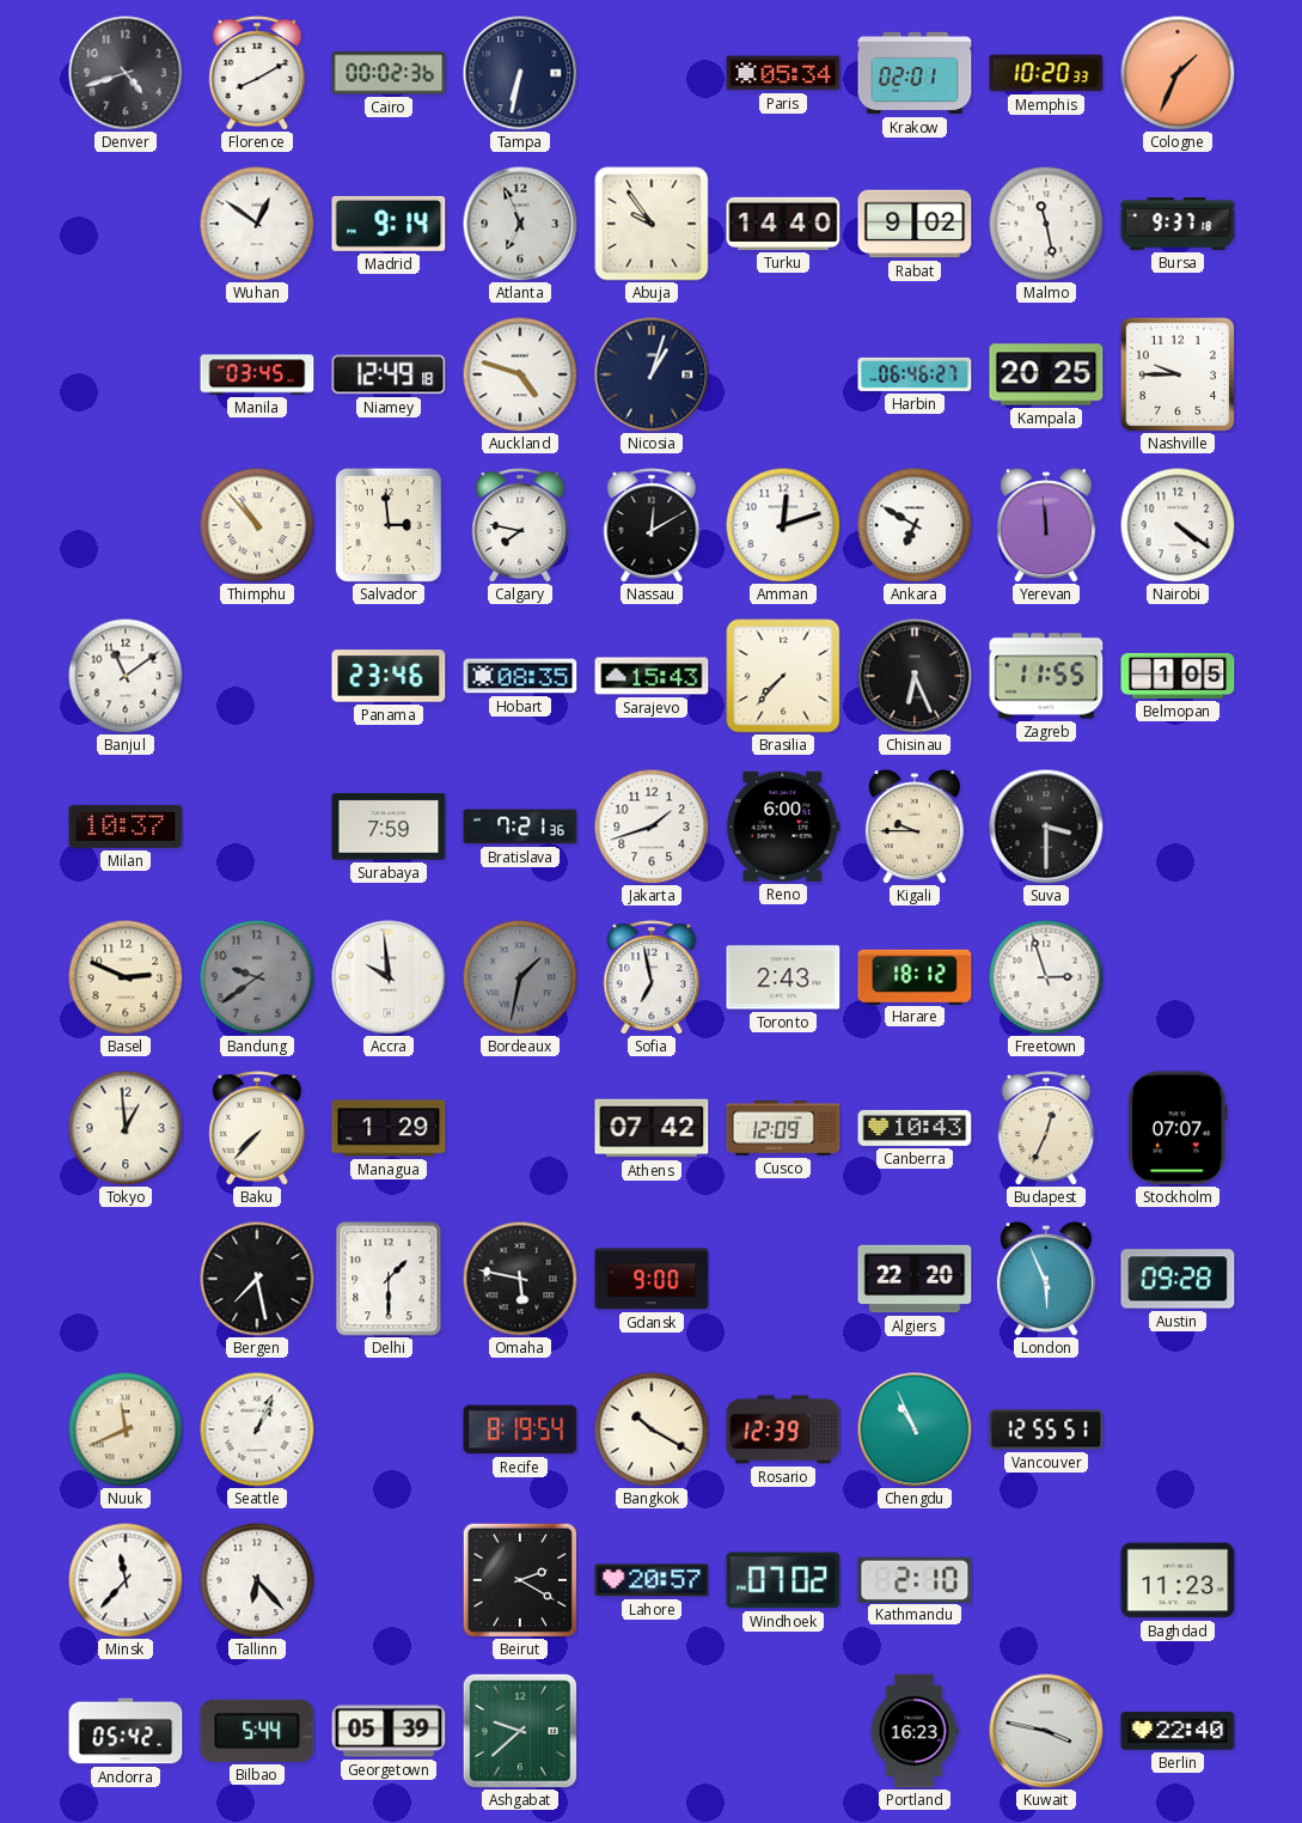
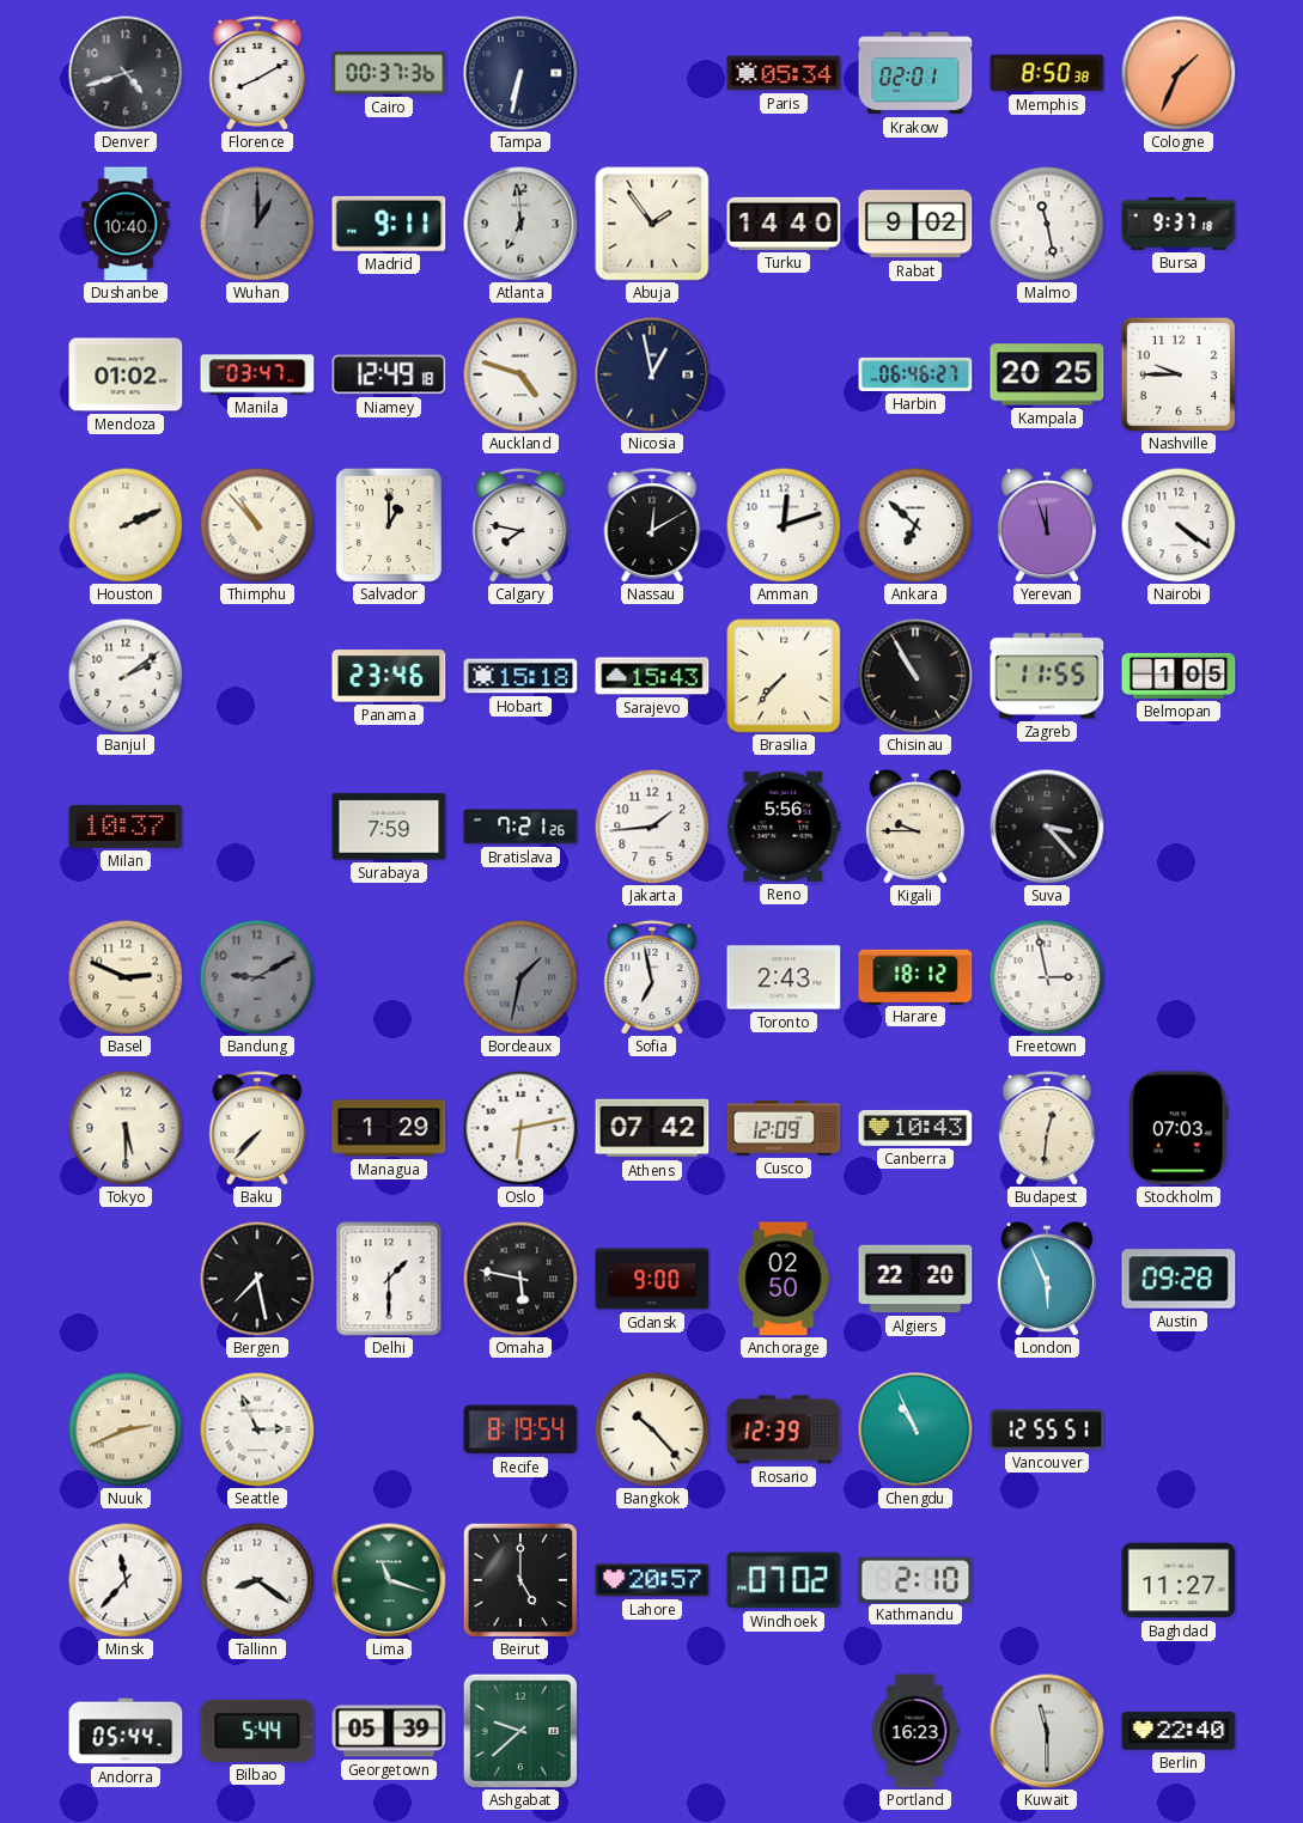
Cairo: 00:02 -> 00:37
Memphis: 10:20 -> 8:50
Dushanbe: none -> 10:40
Wuhan: 12:51 -> 1:00
Wuhan dial: white -> grey
Madrid: 9:14 -> 9:11
Atlanta: 6:56 -> 6:59
Abuja: 9:54 -> 1:54
Mendoza: none -> 01:02
Manila: 03:45 -> 03:47
Nicosia: 1:03 -> 12:58
Houston: none -> 2:11
Salvador: 2:59 -> 1:00
Ankara: 6:50 -> 6:52
Yerevan: 11:59 -> 11:57
Banjul: 11:09 -> 2:09
Hobart: 08:35 -> 15:18
Chisinau: 6:26 -> 10:55
Bratislava: 7:21:36 -> 7:21:26
Jakarta: 1:42 -> 1:44
Reno: 6:00 -> 5:56
Suva: 3:30 -> 3:23
Bandung: 9:39 -> 9:10
Accra: 9:59 -> none
Freetown: 2:57 -> 2:58
Tokyo: 12:59 -> 5:30
Oslo: none -> 6:13
Budapest: 12:34 -> 12:31
Stockholm: 07:07 -> 07:03
Anchorage: none -> 02:50
Nuuk: 11:41 -> 2:41
Seattle: 1:04 -> 2:56
Bangkok: 10:20 -> 10:23
Tallinn: 6:23 -> 8:21
Lima: none -> 11:18
Beirut: 2:20 -> 5:00
Baghdad: 11:23 -> 11:27
Andorra: 05:42 -> 05:44
Kuwait: 3:47 -> 11:30
